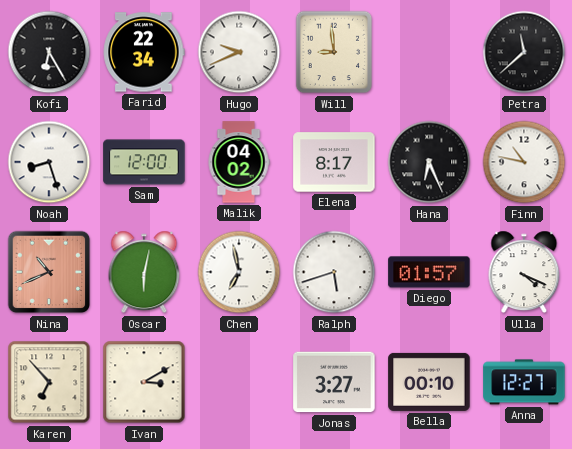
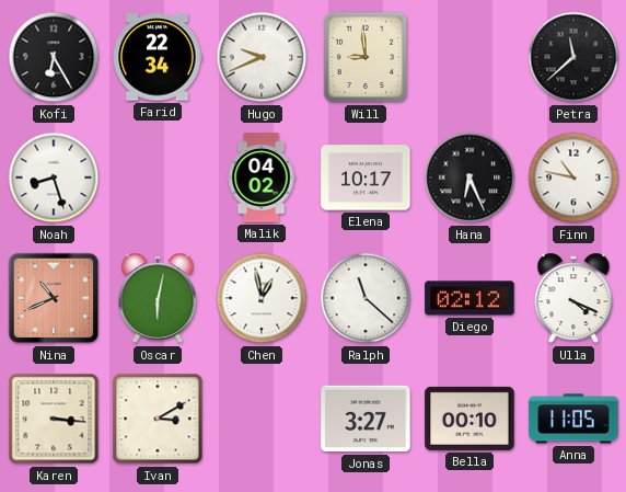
Sam: 12:00 -> none
Elena: 8:17 -> 10:17
Chen: 6:58 -> 12:58
Ralph: 5:42 -> 11:22
Diego: 01:57 -> 02:12
Karen: 6:53 -> 3:16
Anna: 12:27 -> 11:05
